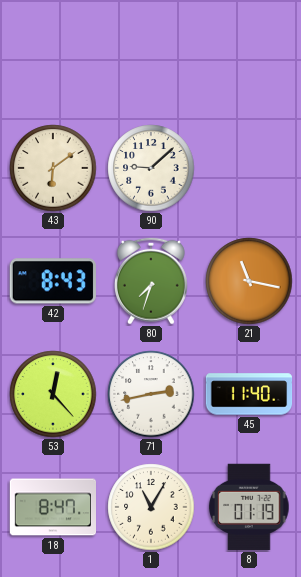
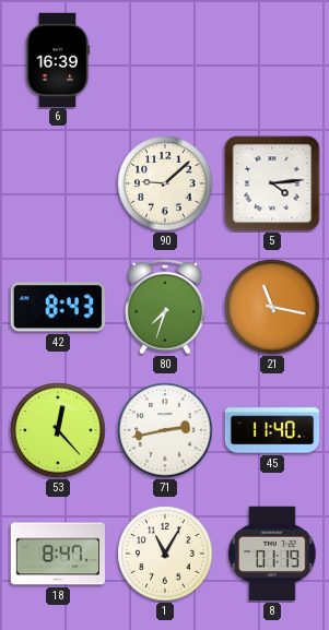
6: none -> 16:39
43: 6:09 -> none
5: none -> 4:14
